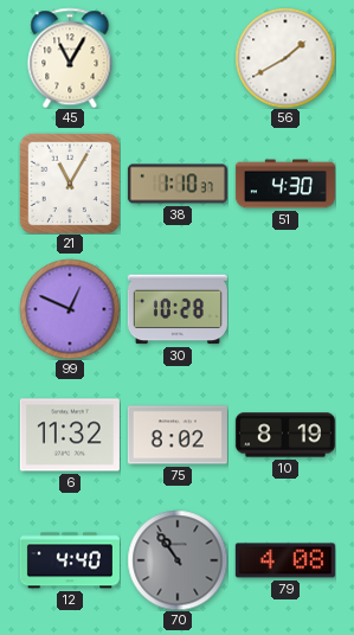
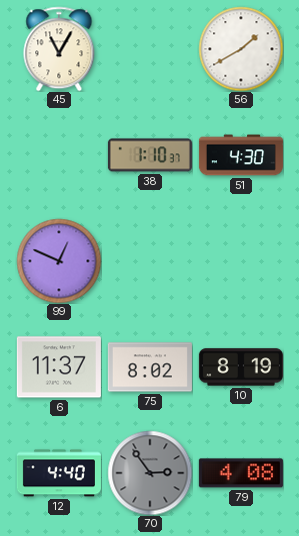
21: 11:05 -> none
30: 10:28 -> none
6: 11:32 -> 11:37
70: 10:54 -> 2:54
